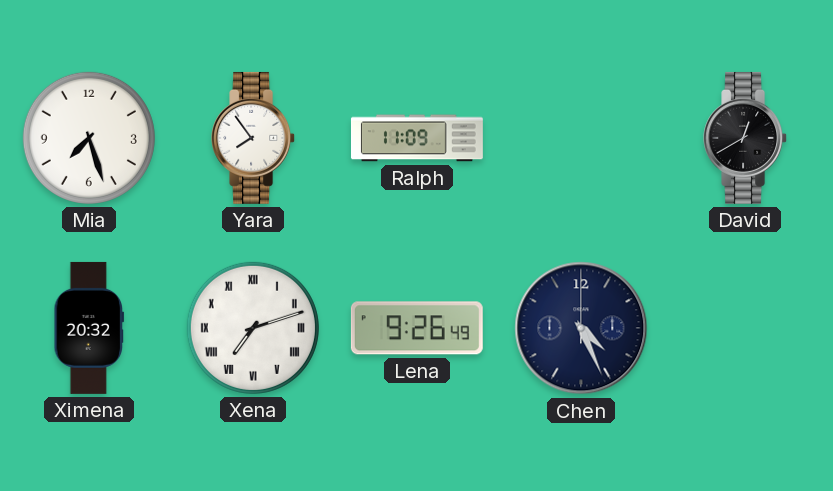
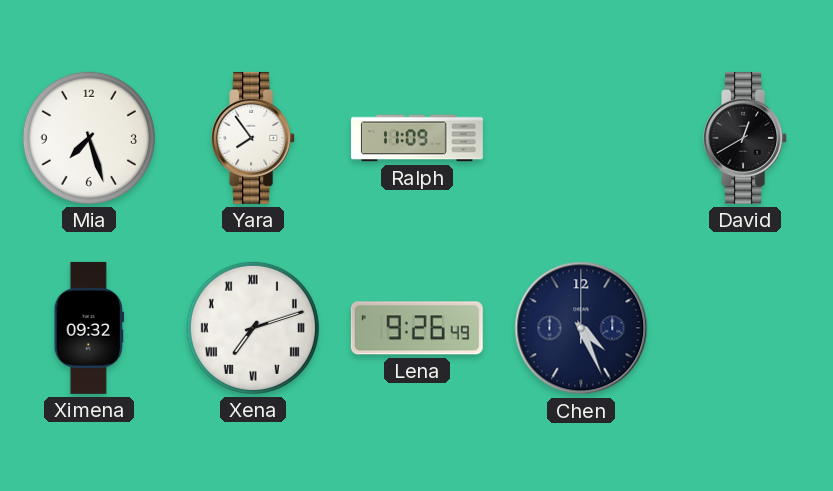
Ximena: 20:32 -> 09:32
